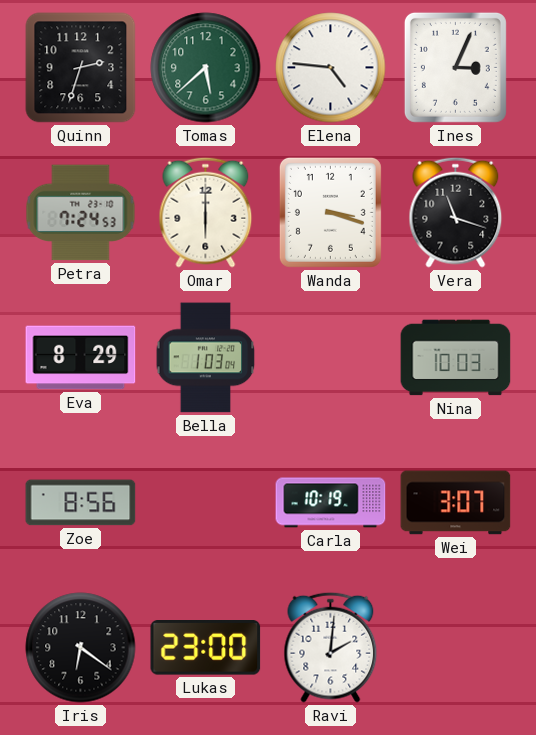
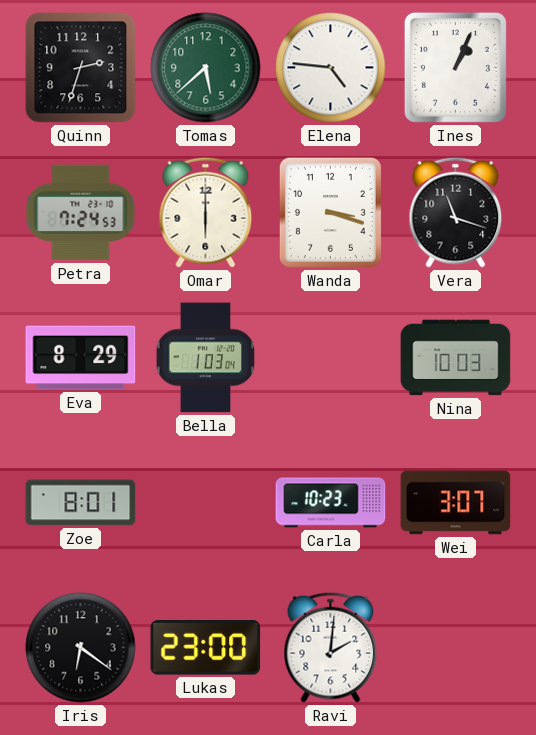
Ines: 3:04 -> 1:04
Zoe: 8:56 -> 8:01
Carla: 10:19 -> 10:23
